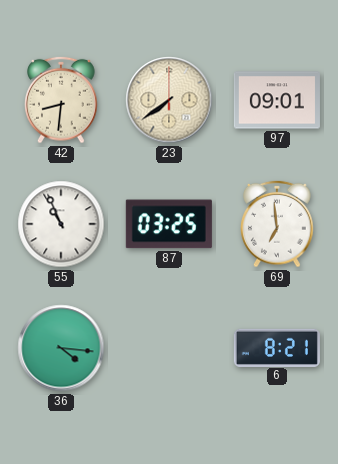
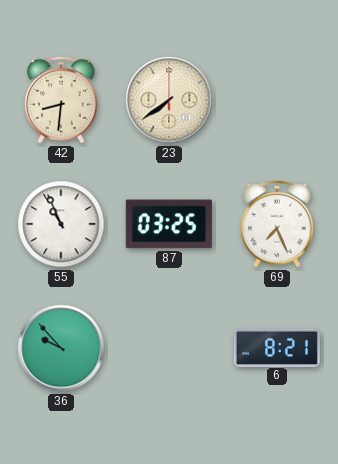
97: 09:01 -> none
69: 6:59 -> 7:26
36: 4:16 -> 9:53
